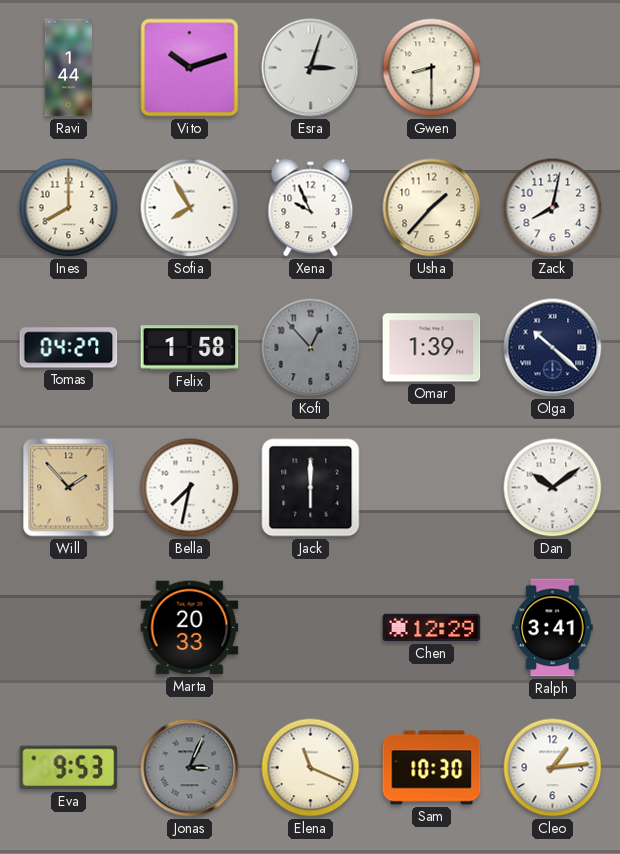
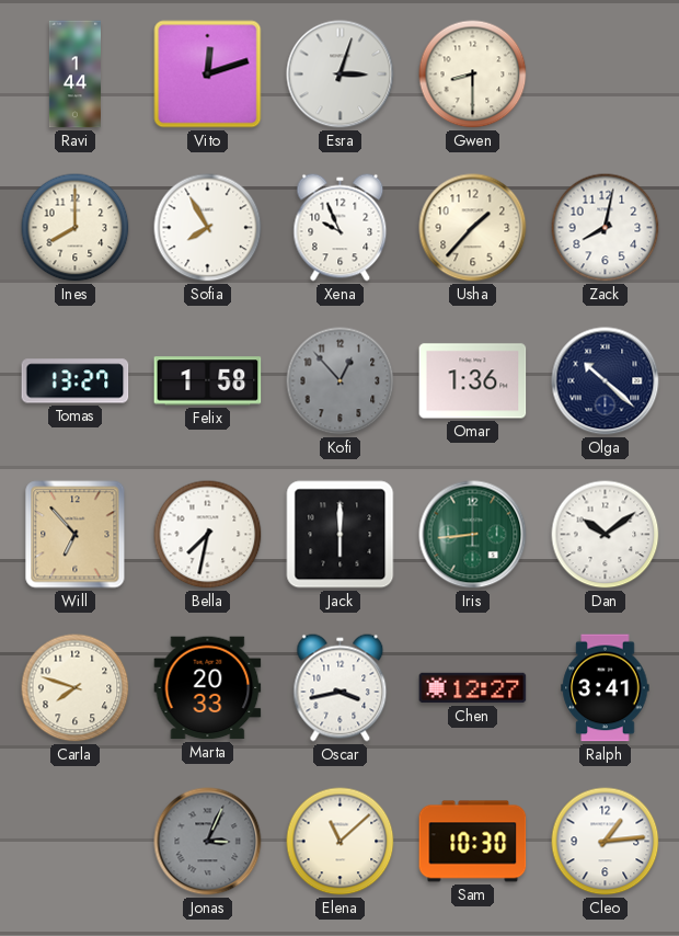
Vito: 10:12 -> 12:12
Tomas: 04:27 -> 13:27
Omar: 1:39 -> 1:36
Will: 1:53 -> 6:53
Iris: none -> 8:44
Carla: none -> 7:48
Oscar: none -> 3:43
Chen: 12:29 -> 12:27
Eva: 9:53 -> none
Elena: 11:19 -> 11:08
